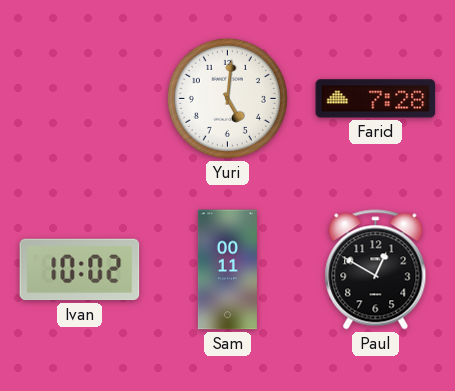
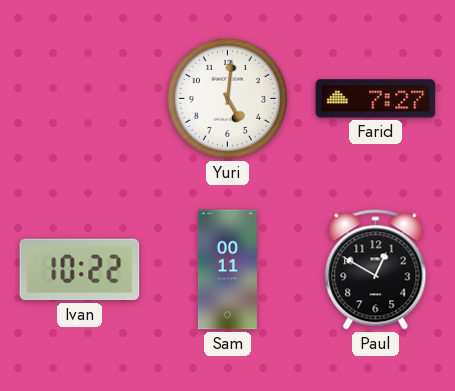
Farid: 7:28 -> 7:27
Ivan: 10:02 -> 10:22
